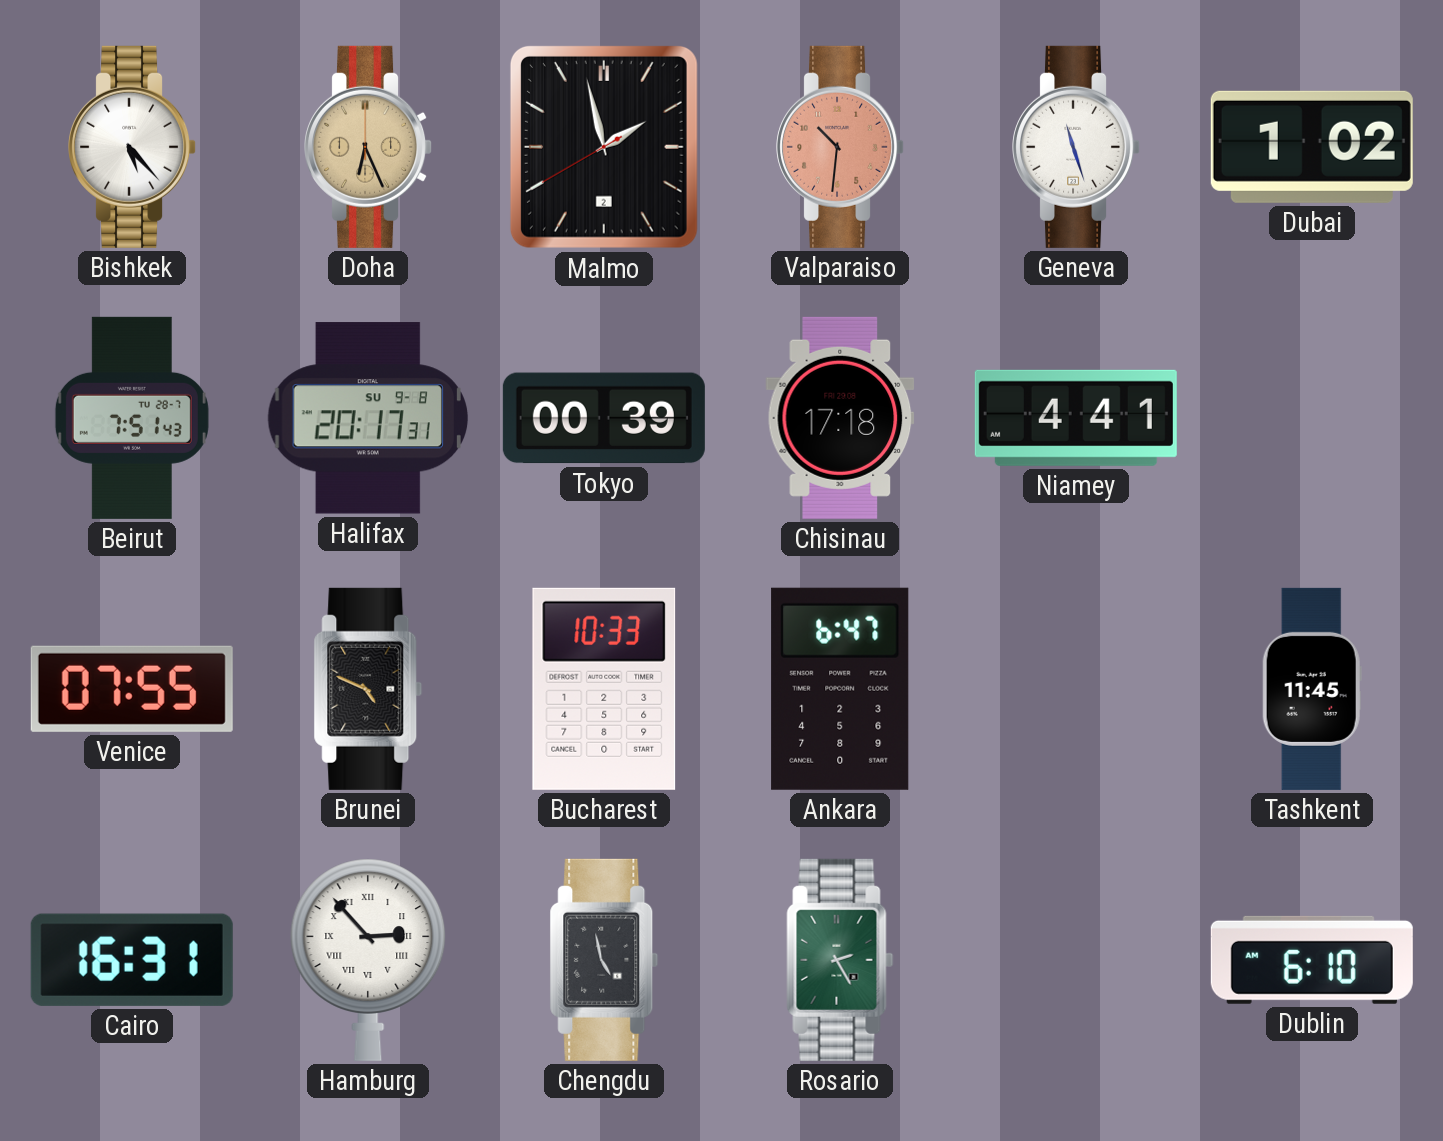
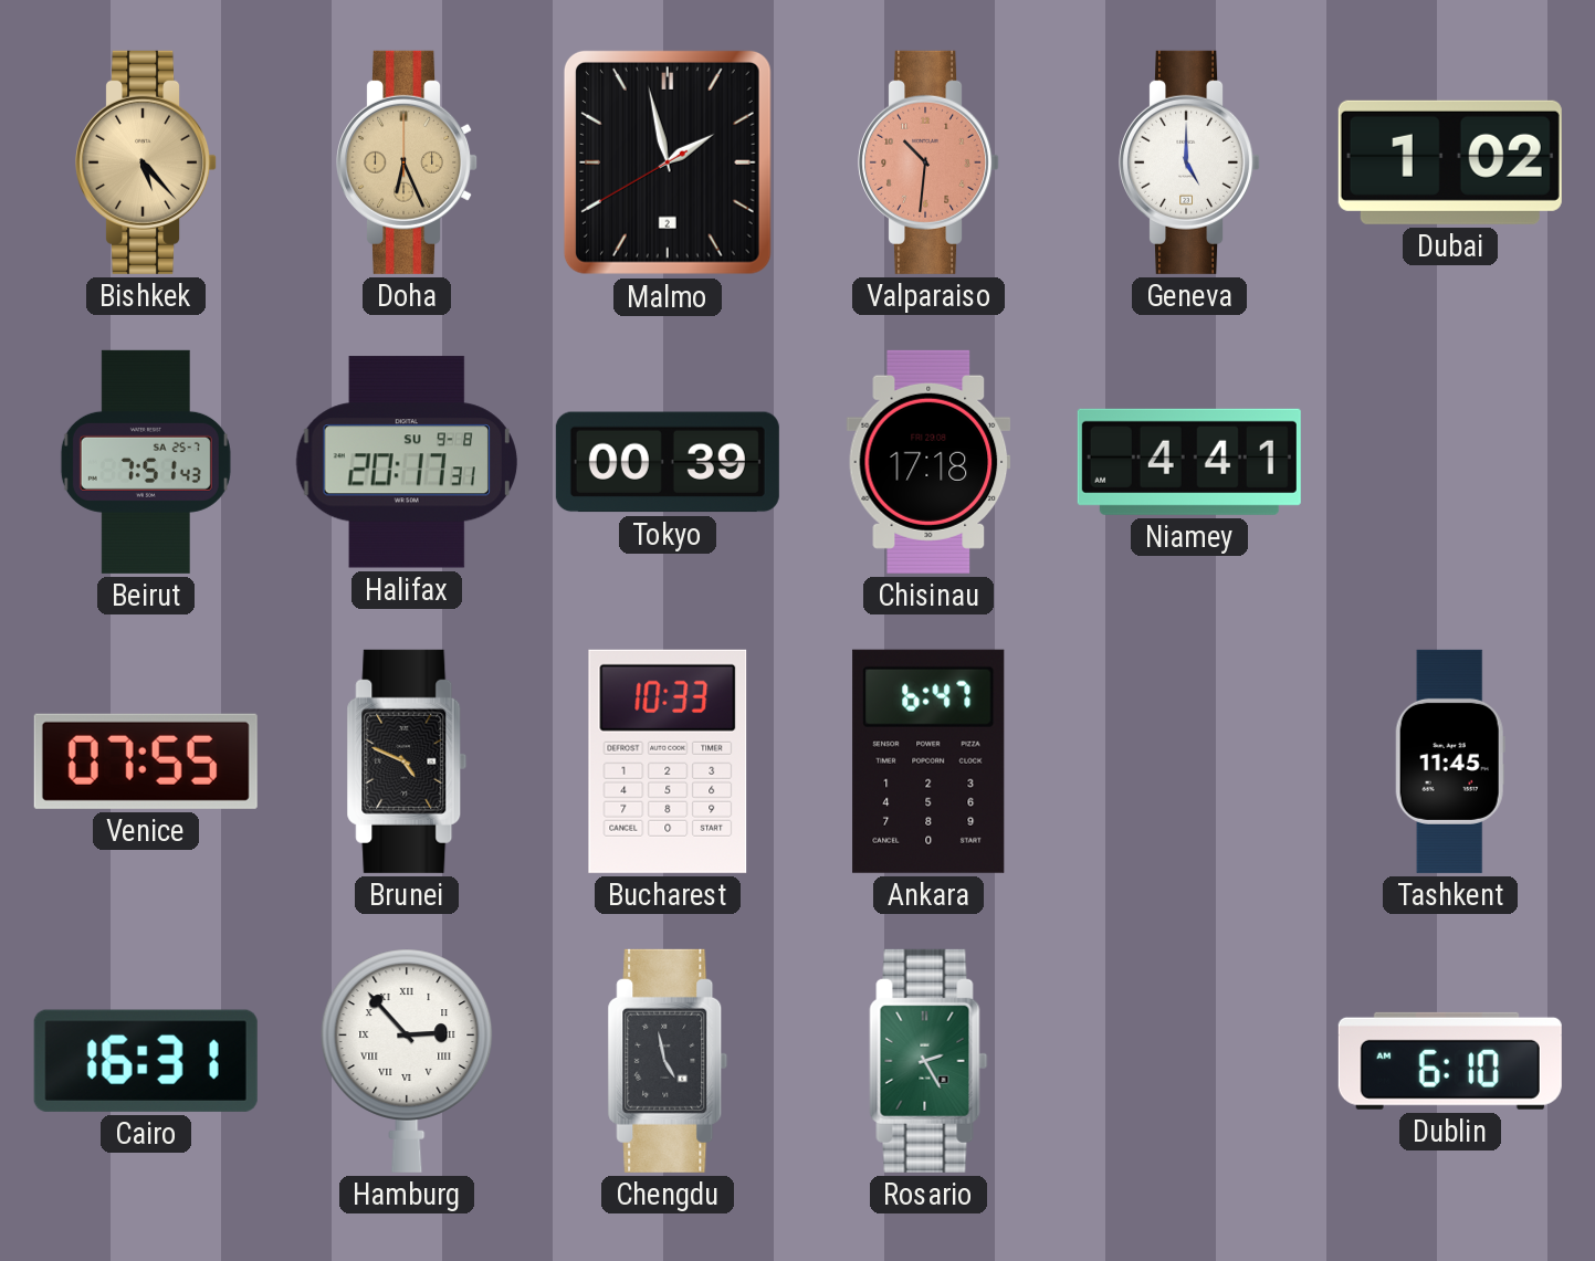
Bishkek dial: white -> champagne
Geneva: 11:27 -> 5:00
Beirut date: TU 28-7 -> SA 25-7
